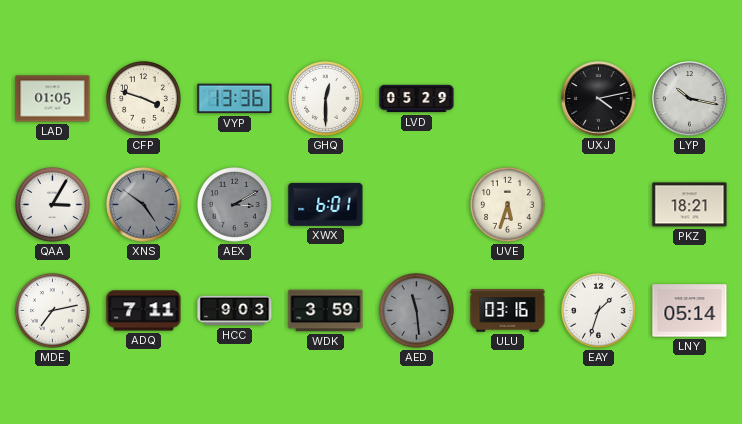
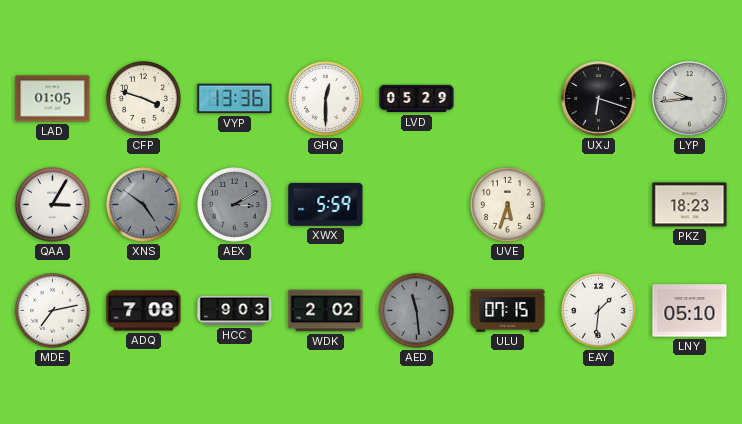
UXJ: 4:13 -> 6:18
LYP: 10:17 -> 9:44
XWX: 6:01 -> 5:59
PKZ: 18:21 -> 18:23
ADQ: 7:11 -> 7:08
WDK: 3:59 -> 2:02
ULU: 03:16 -> 07:15
EAY: 1:33 -> 1:31
LNY: 05:14 -> 05:10
